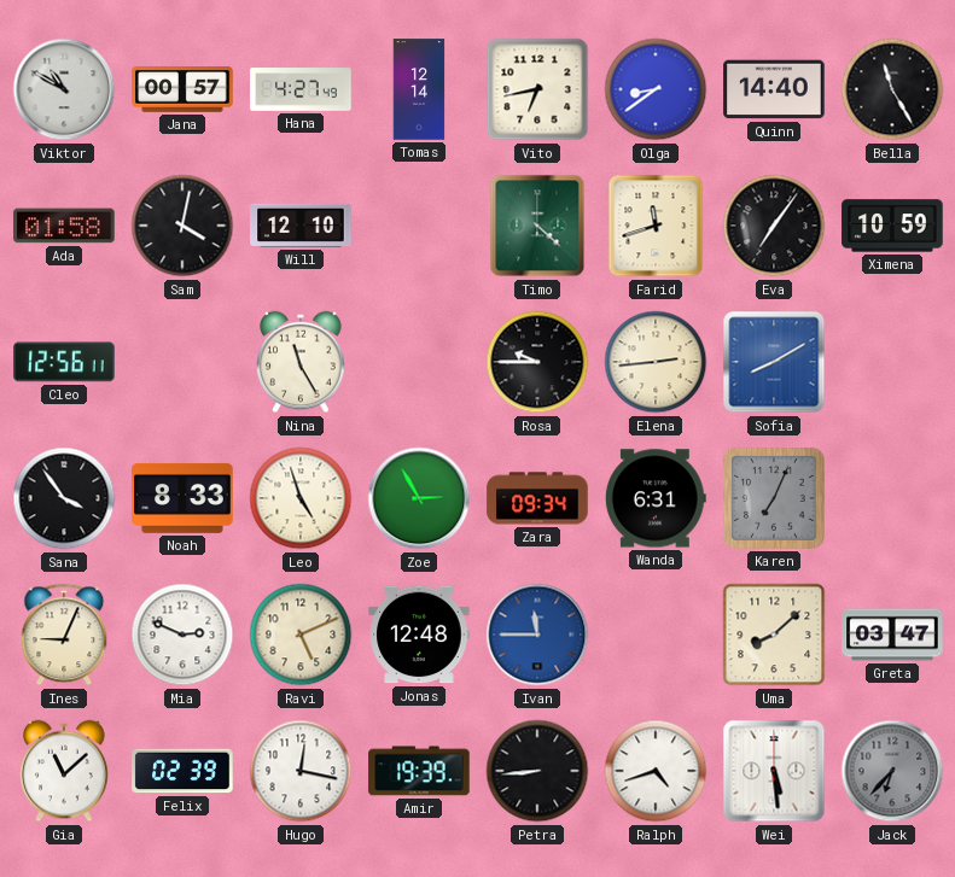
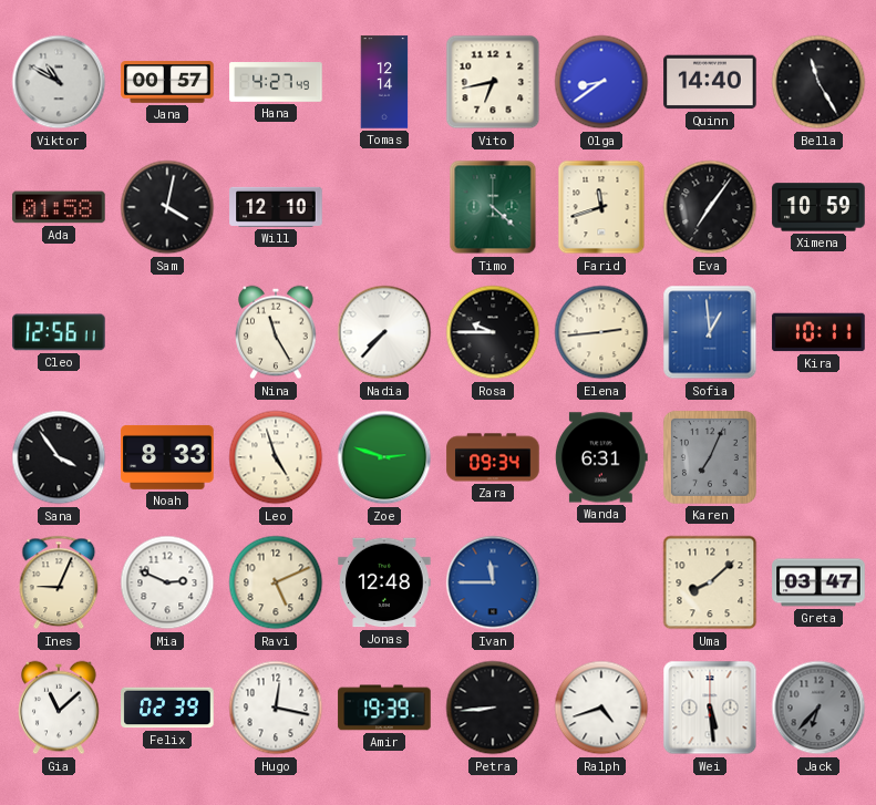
Nadia: none -> 7:37
Sofia: 8:10 -> 12:59
Kira: none -> 10:11
Zoe: 2:55 -> 2:48
